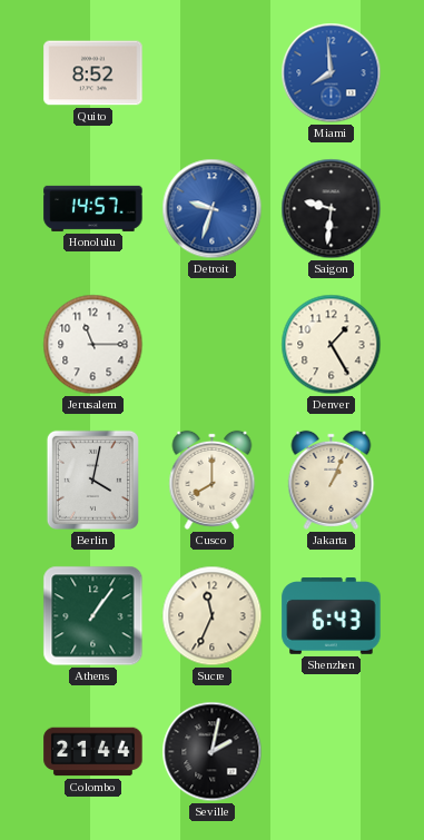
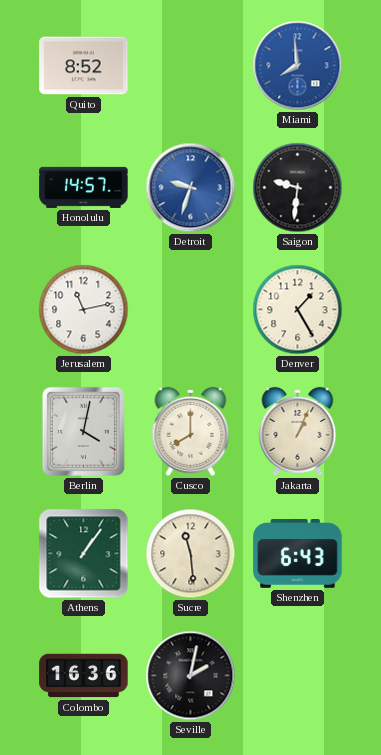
Jerusalem: 11:15 -> 11:13
Sucre: 11:34 -> 11:29
Colombo: 21:44 -> 16:36
